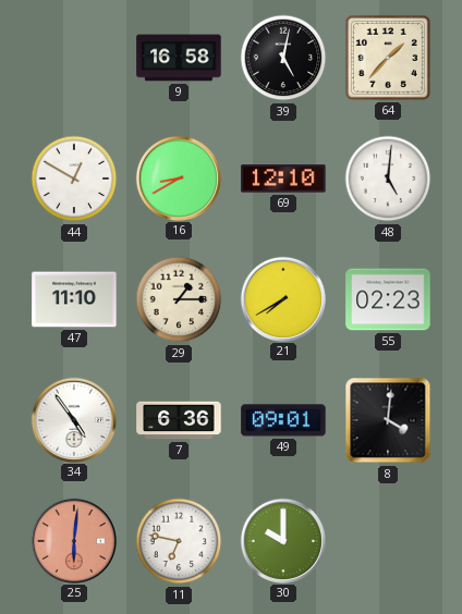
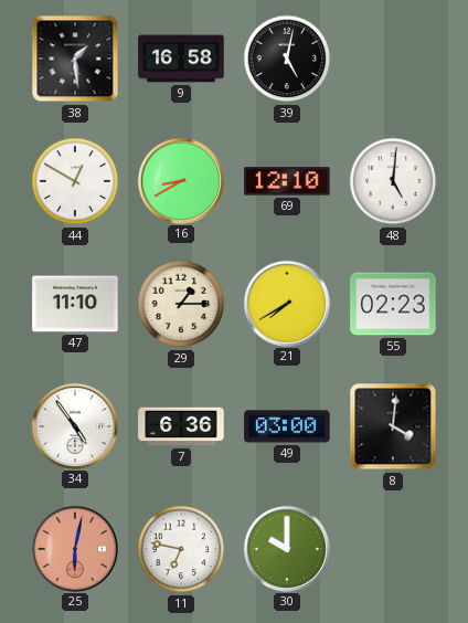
38: none -> 1:29
64: 1:37 -> none
49: 09:01 -> 03:00
25: 6:01 -> 6:02
